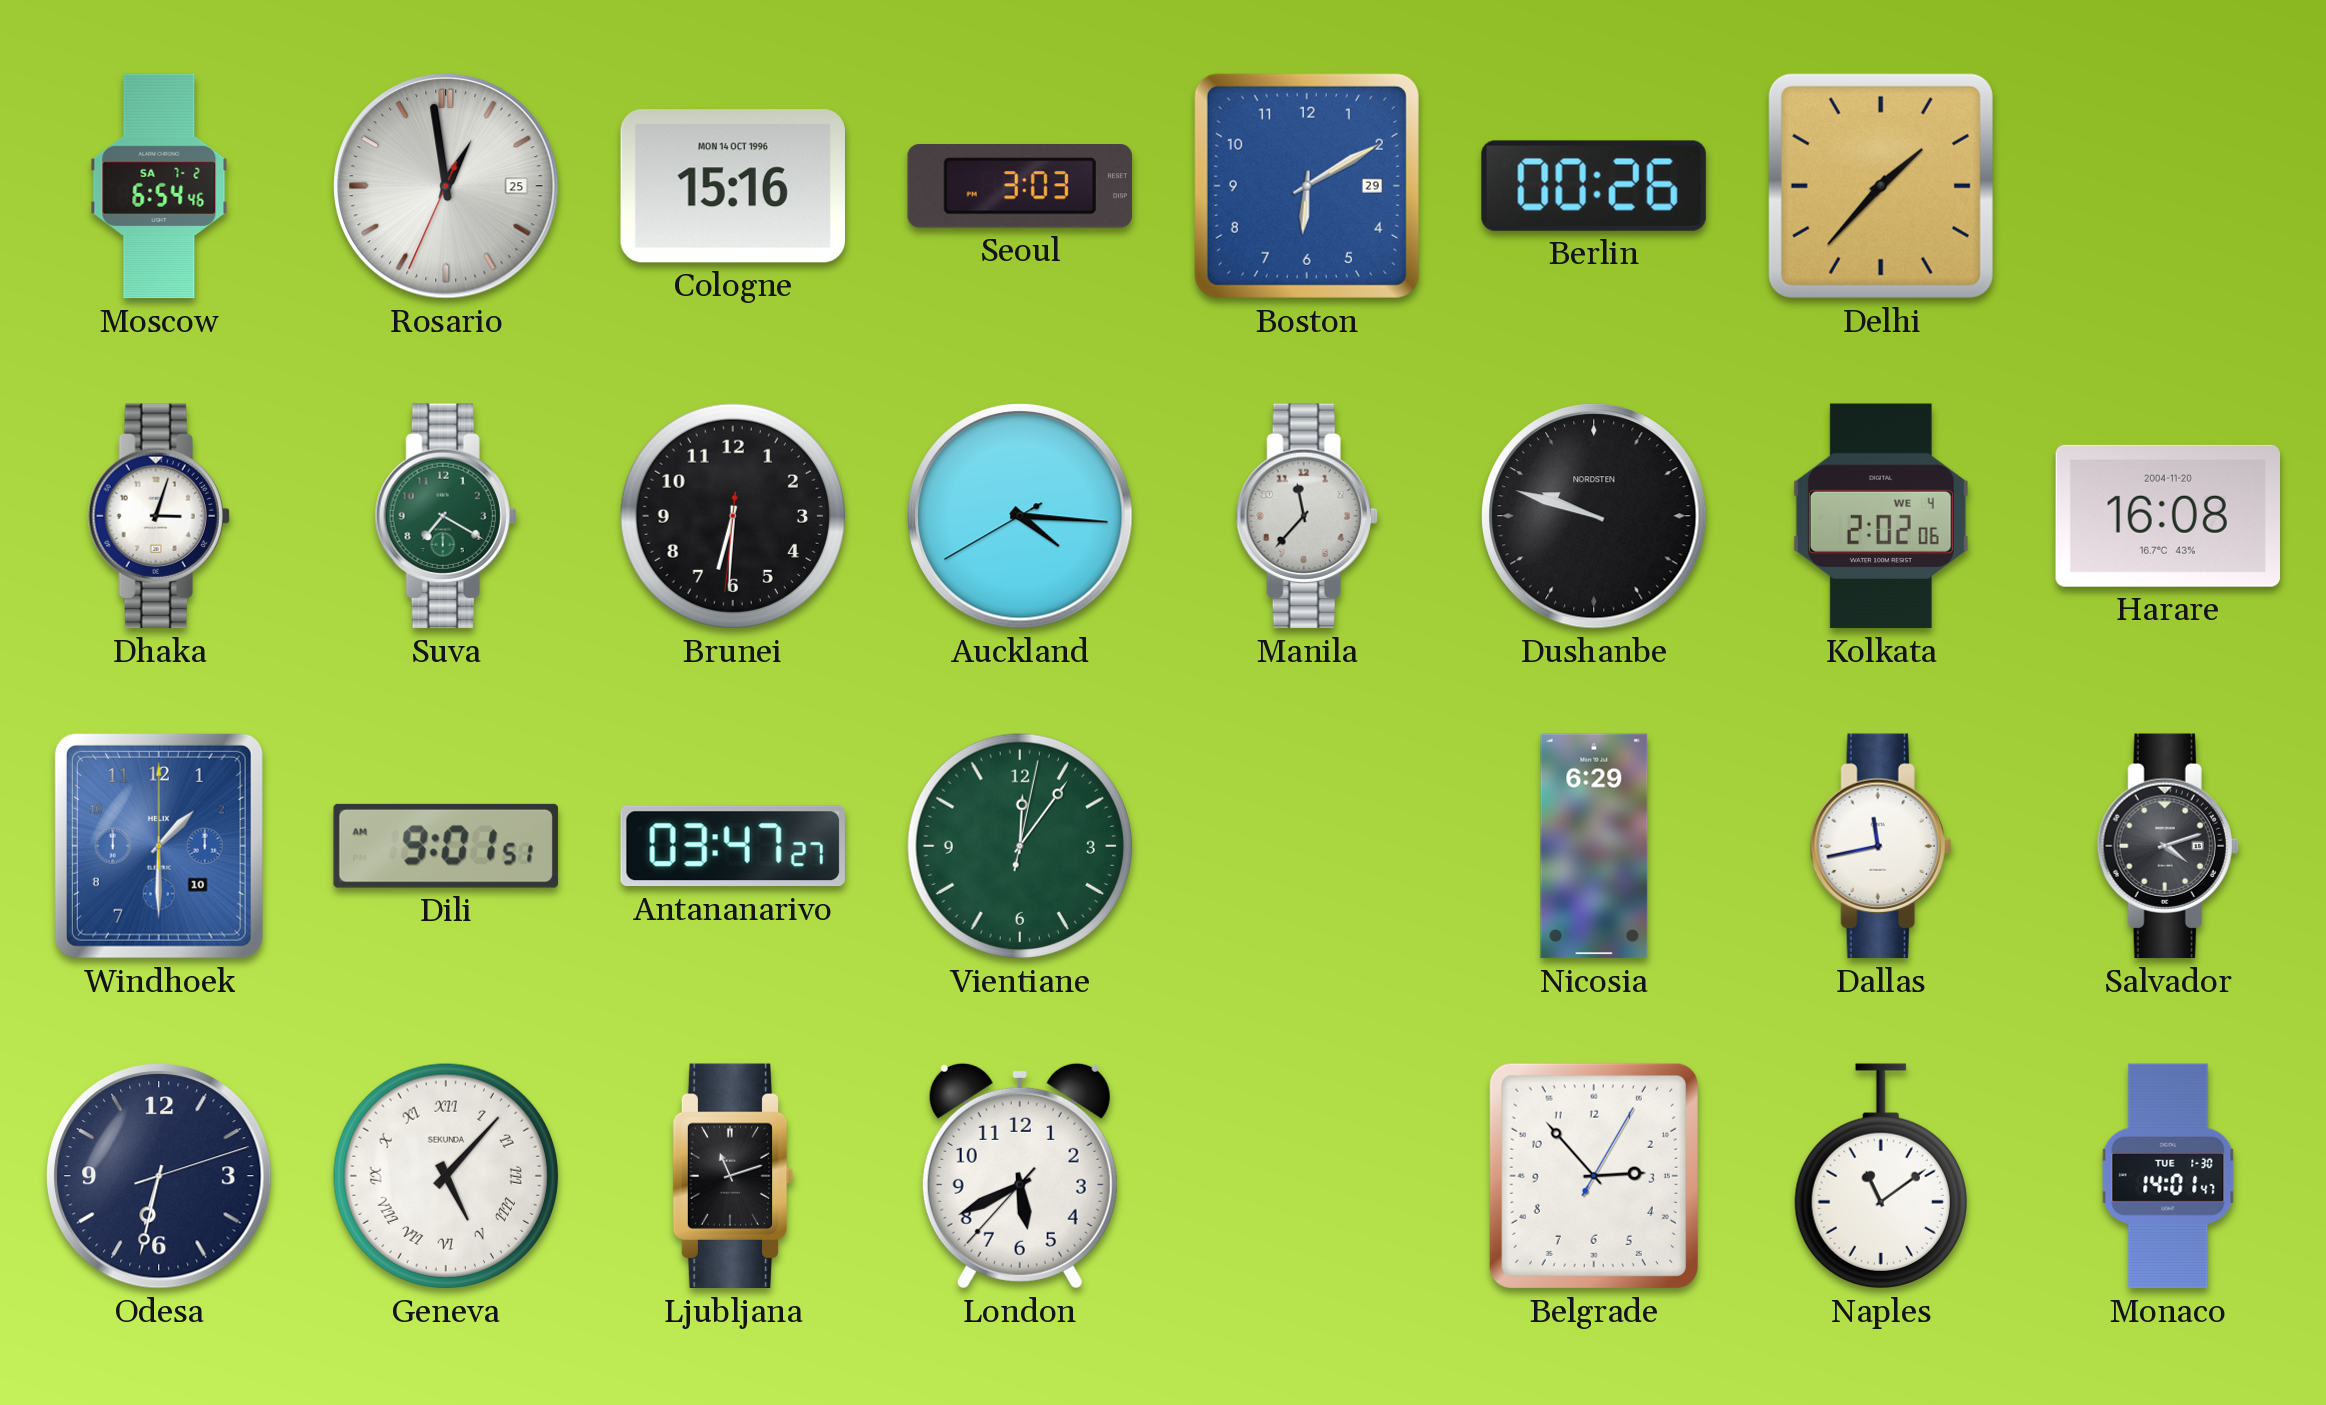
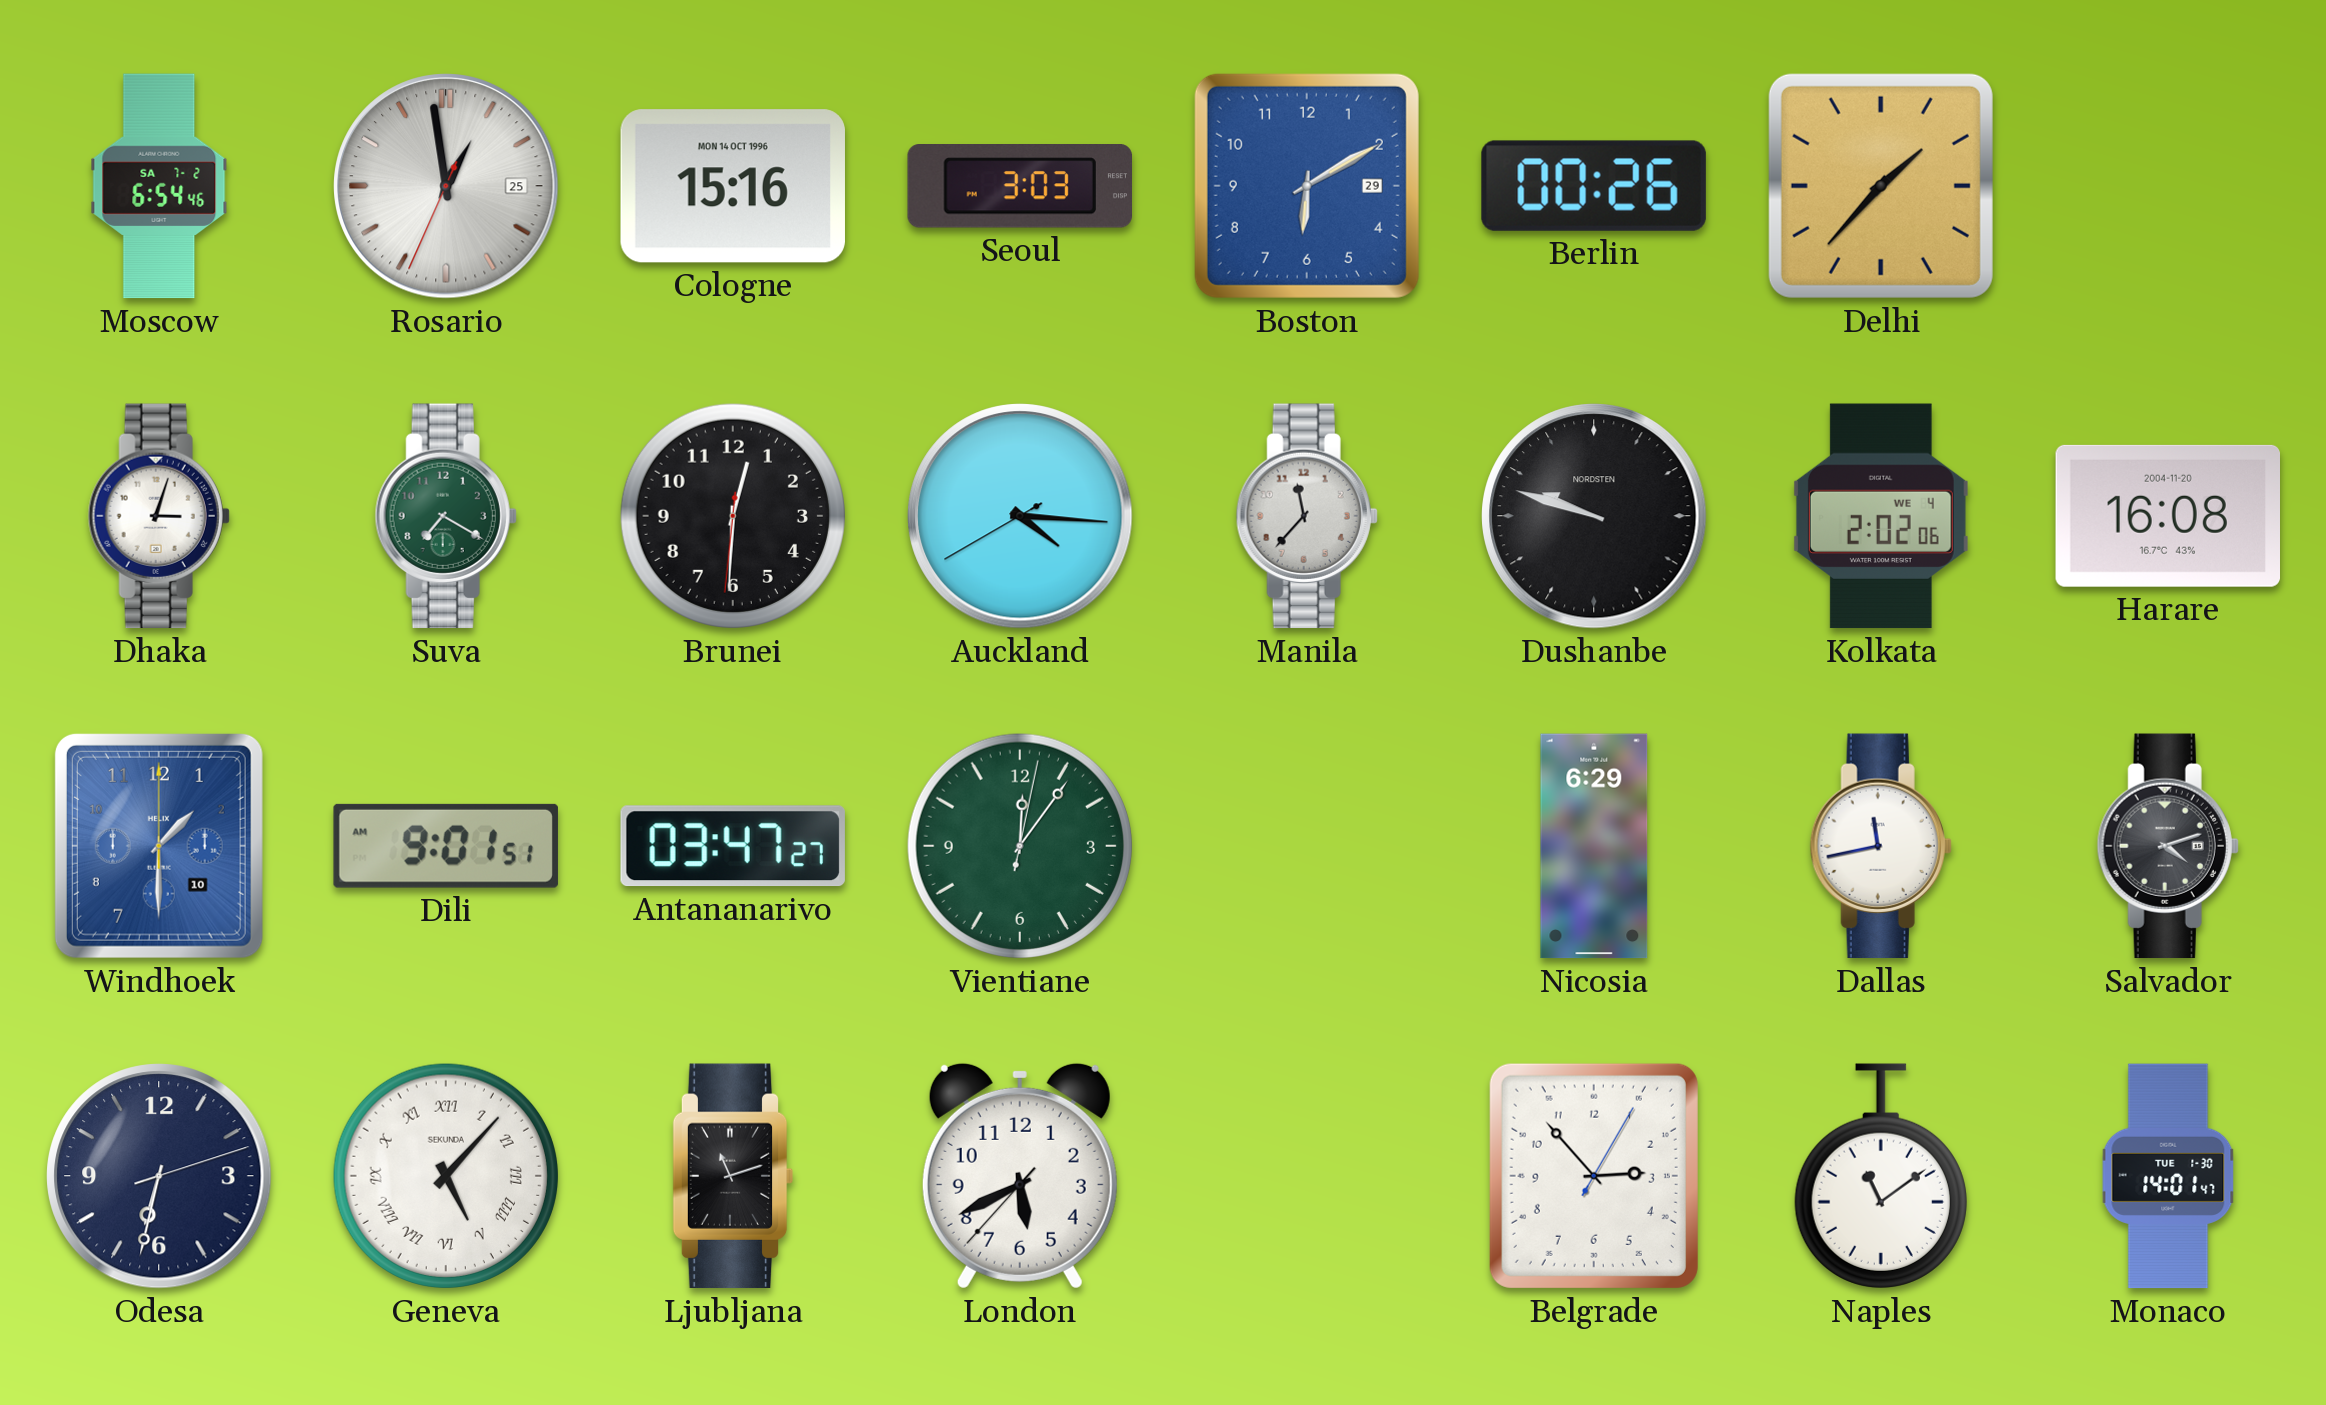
Brunei: 6:30 -> 12:30
